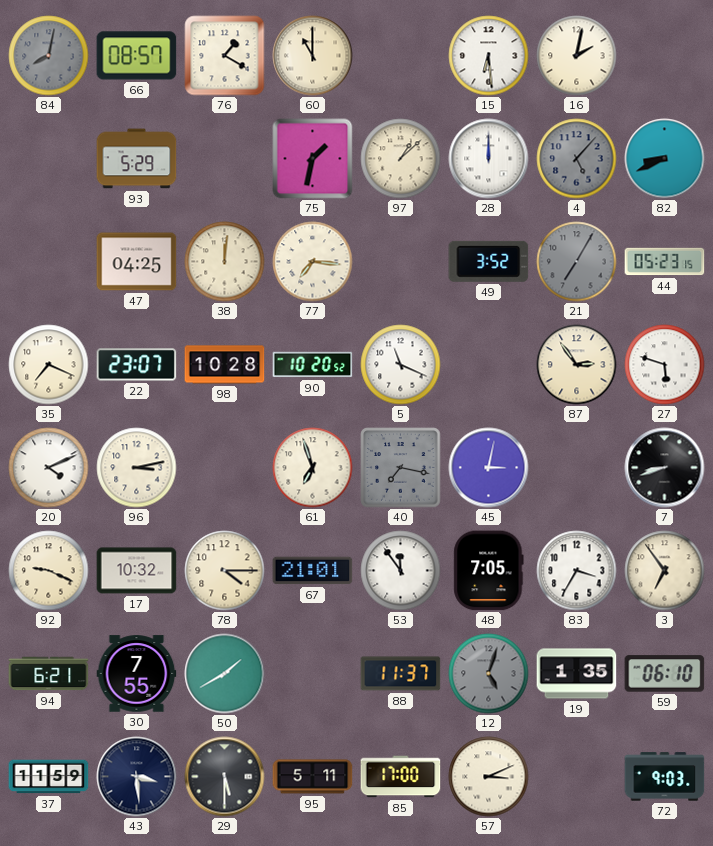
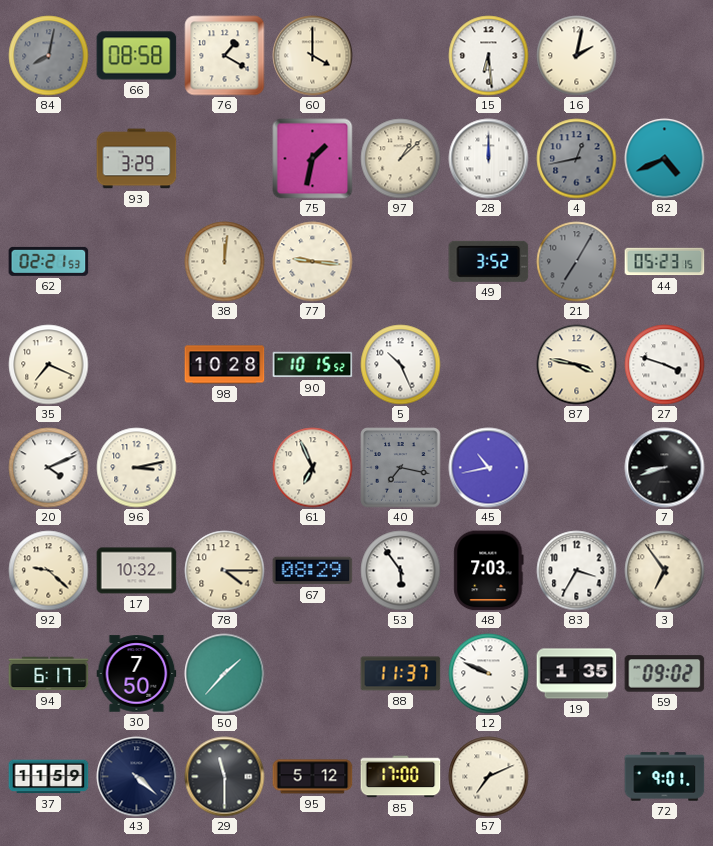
66: 08:57 -> 08:58
60: 11:00 -> 4:00
93: 5:29 -> 3:29
4: 5:07 -> 12:43
82: 8:41 -> 4:41
62: none -> 02:21
47: 04:25 -> none
77: 7:16 -> 9:16
22: 23:07 -> none
90: 10:20 -> 10:15
5: 11:19 -> 10:26
87: 2:54 -> 3:47
27: 5:48 -> 3:48
61: 6:57 -> 6:56
45: 3:02 -> 10:43
92: 9:19 -> 9:22
67: 21:01 -> 08:29
53: 11:54 -> 5:54
48: 7:05 -> 7:03
94: 6:21 -> 6:17
30: 7:55 -> 7:50
50: 1:40 -> 1:37
12: 5:03 -> 9:49
12 dial: grey -> white
59: 06:10 -> 09:02
43: 3:29 -> 4:22
29: 5:30 -> 11:30
95: 5:11 -> 5:12
57: 3:11 -> 7:11
72: 9:03 -> 9:01
